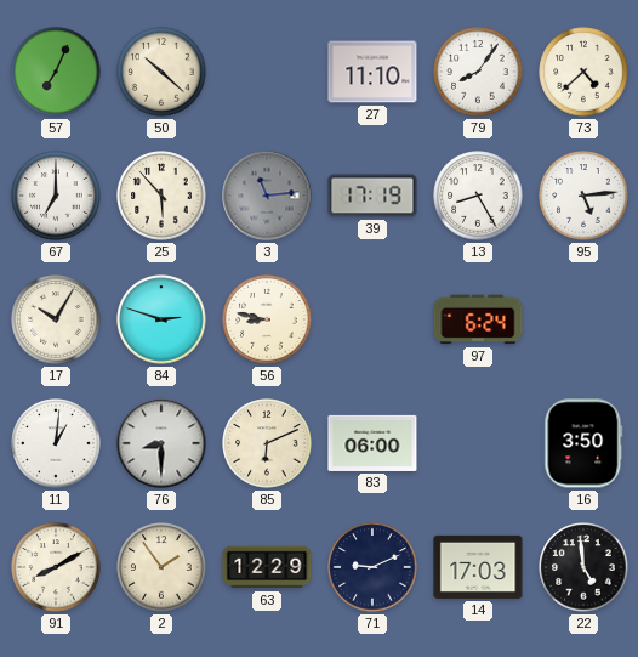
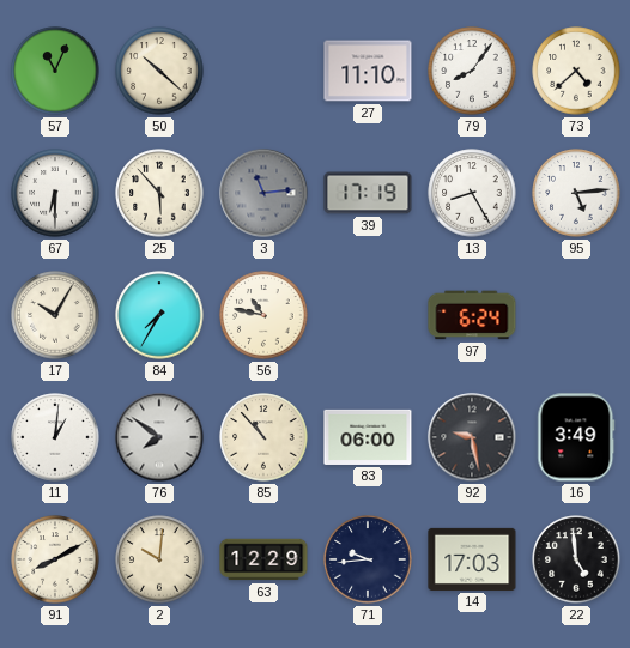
57: 7:04 -> 11:04
67: 7:00 -> 6:30
84: 2:48 -> 7:35
56: 8:47 -> 10:47
76: 8:30 -> 7:51
85: 6:11 -> 10:53
92: none -> 9:28
16: 3:50 -> 3:49
2: 1:54 -> 10:01
71: 9:11 -> 9:44
